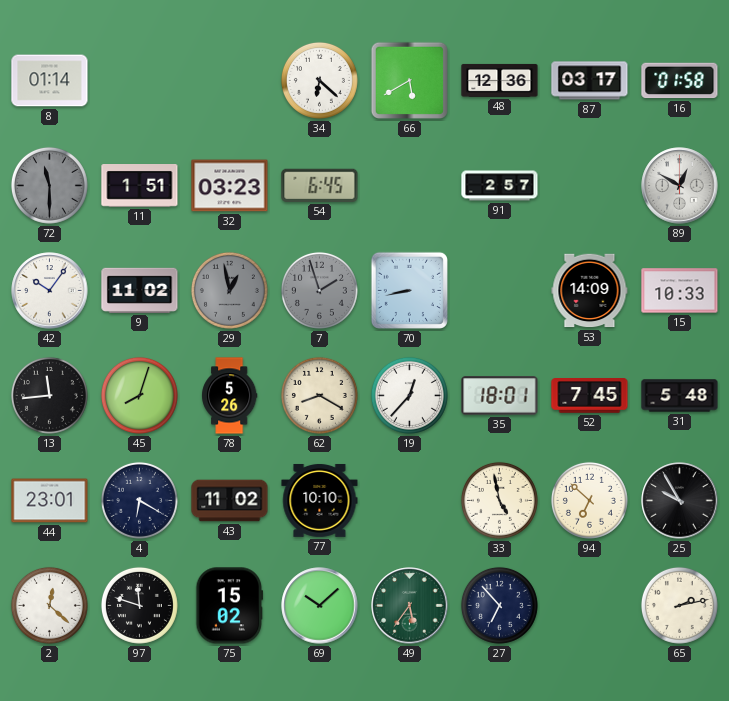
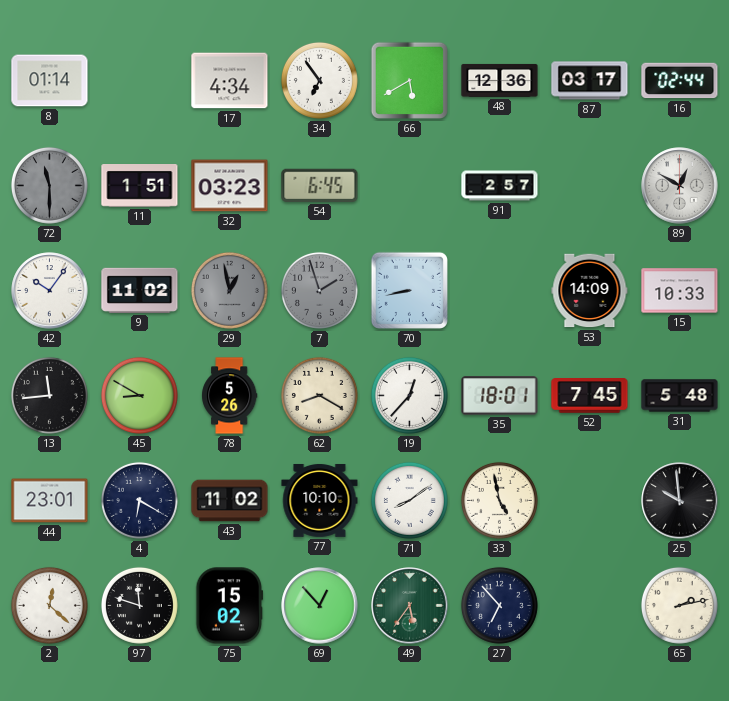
17: none -> 4:34
34: 6:22 -> 6:54
16: 01:58 -> 02:44
45: 8:03 -> 8:50
71: none -> 8:09
94: 6:52 -> none
25: 9:55 -> 9:59
69: 10:08 -> 12:53
